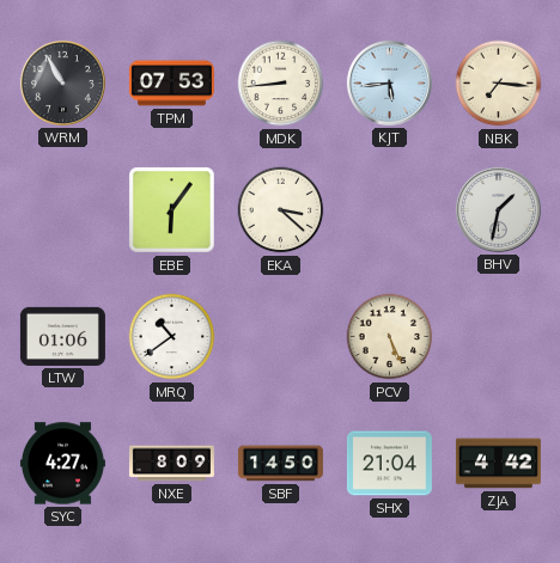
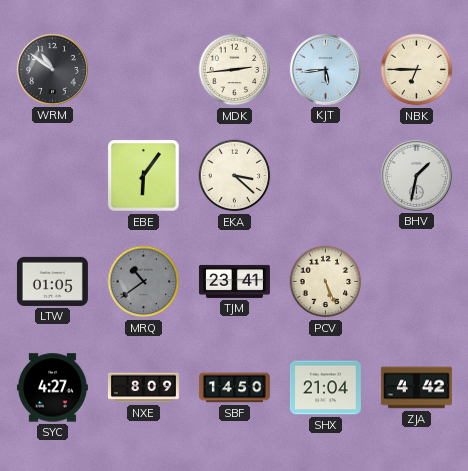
WRM: 10:55 -> 10:51
TPM: 07:53 -> none
MDK: 8:44 -> 2:44
NBK: 7:16 -> 6:45
LTW: 01:06 -> 01:05
MRQ dial: white -> grey
TJM: none -> 23:41
